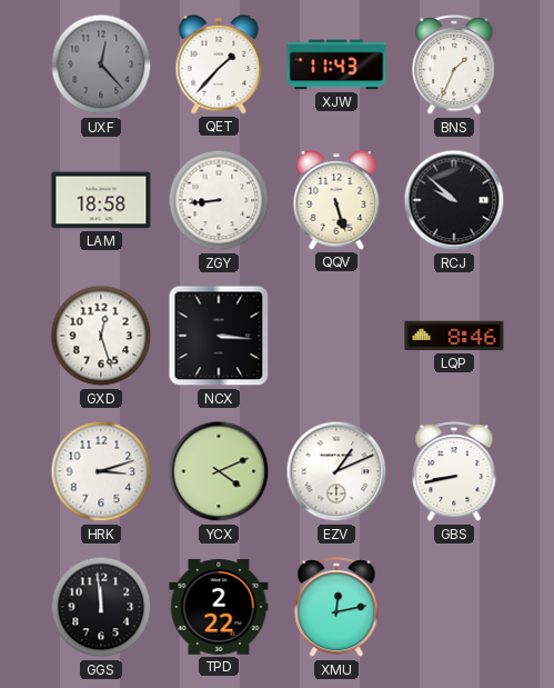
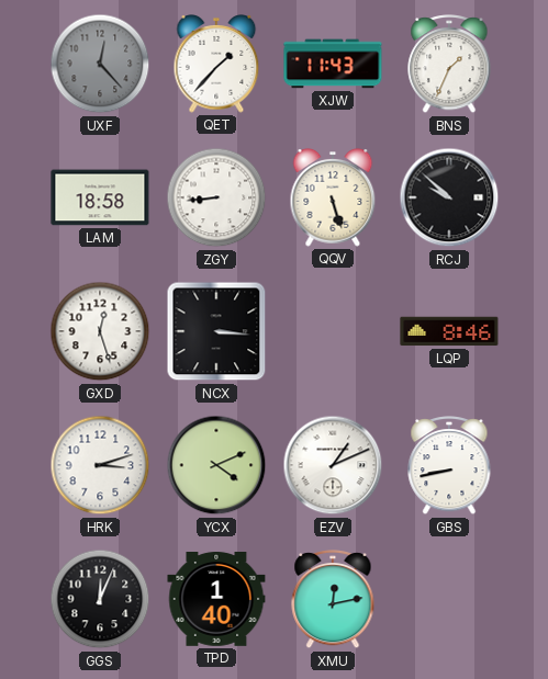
GGS: 11:59 -> 12:04
TPD: 2:22 -> 1:40
